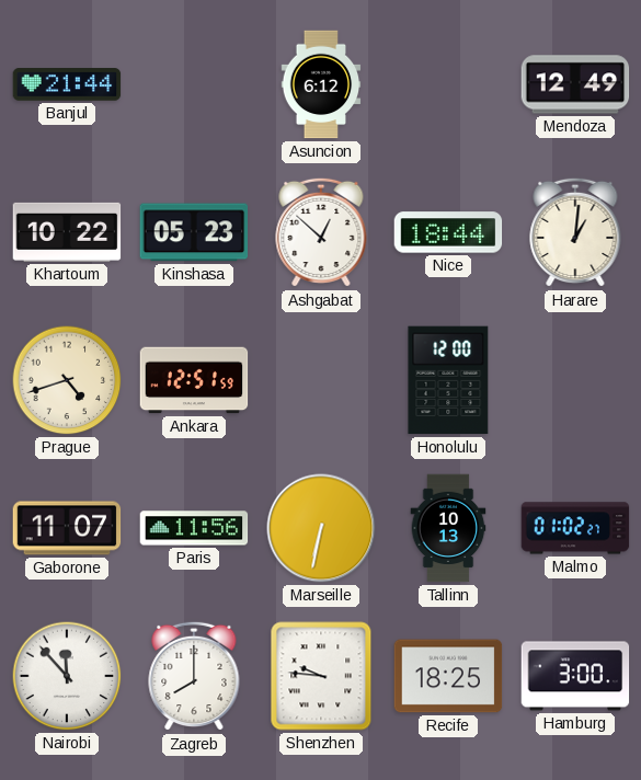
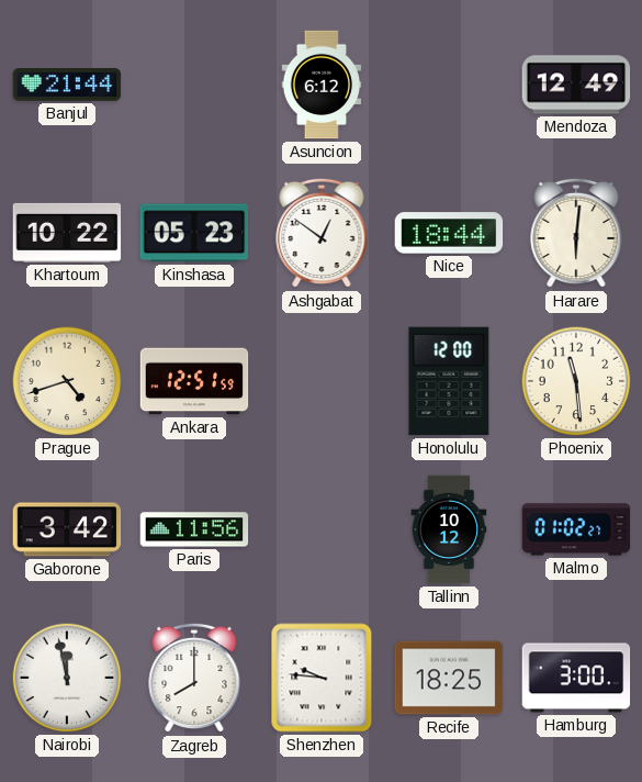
Ashgabat: 12:52 -> 12:51
Harare: 1:01 -> 6:01
Phoenix: none -> 11:29
Gaborone: 11:07 -> 3:42
Marseille: 6:32 -> none
Tallinn: 10:13 -> 10:12
Nairobi: 11:53 -> 11:58
